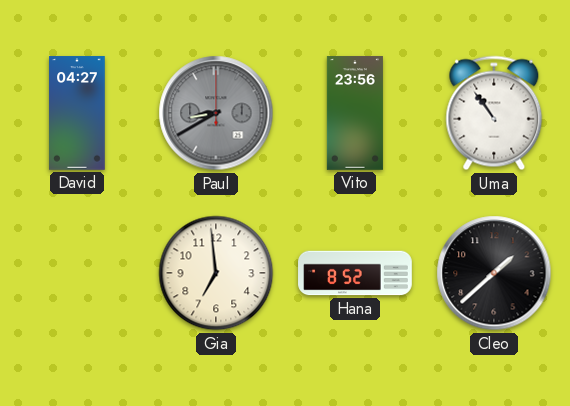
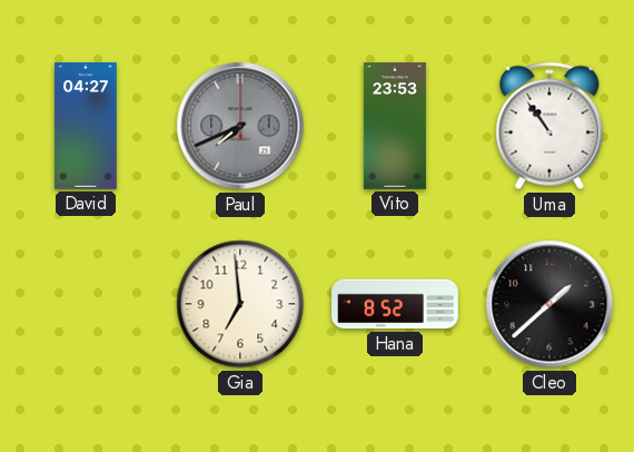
Paul: 8:40 -> 7:41
Vito: 23:56 -> 23:53
